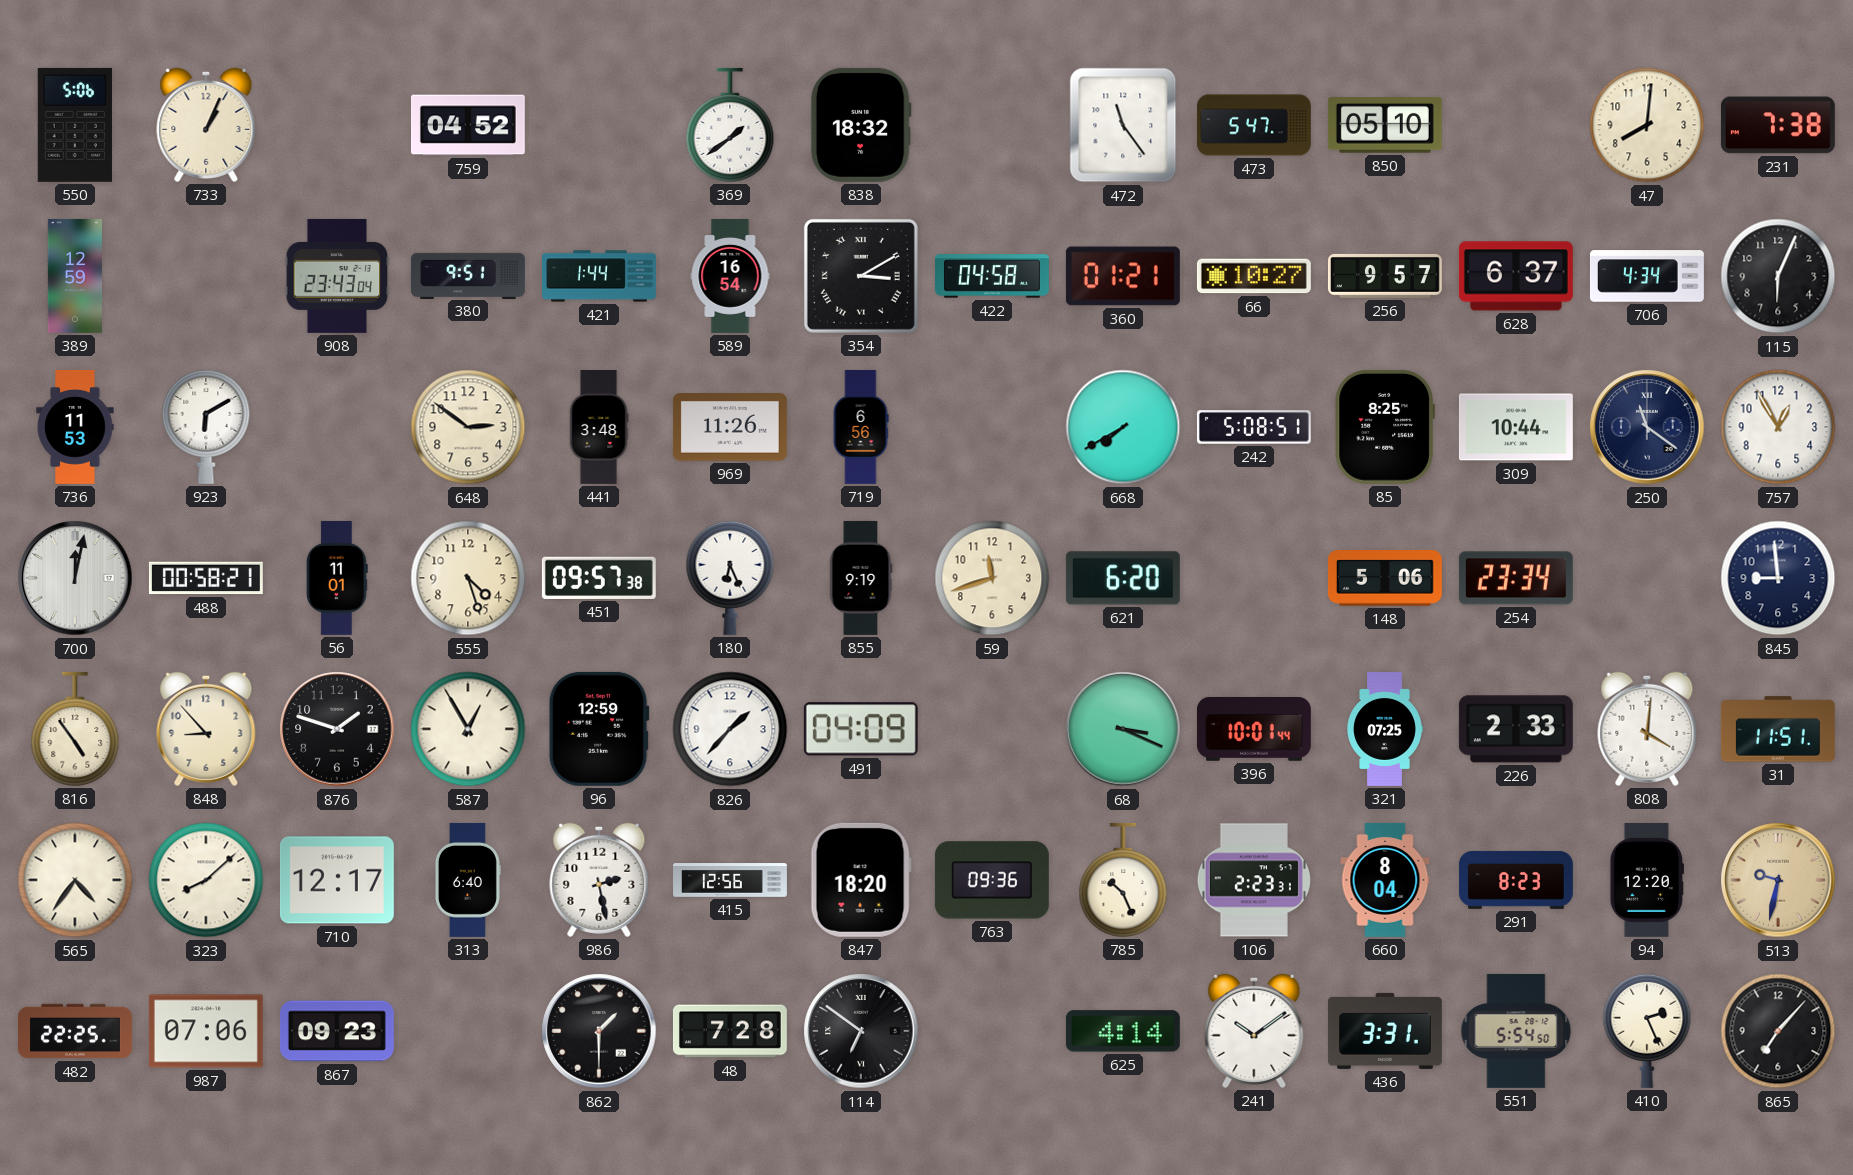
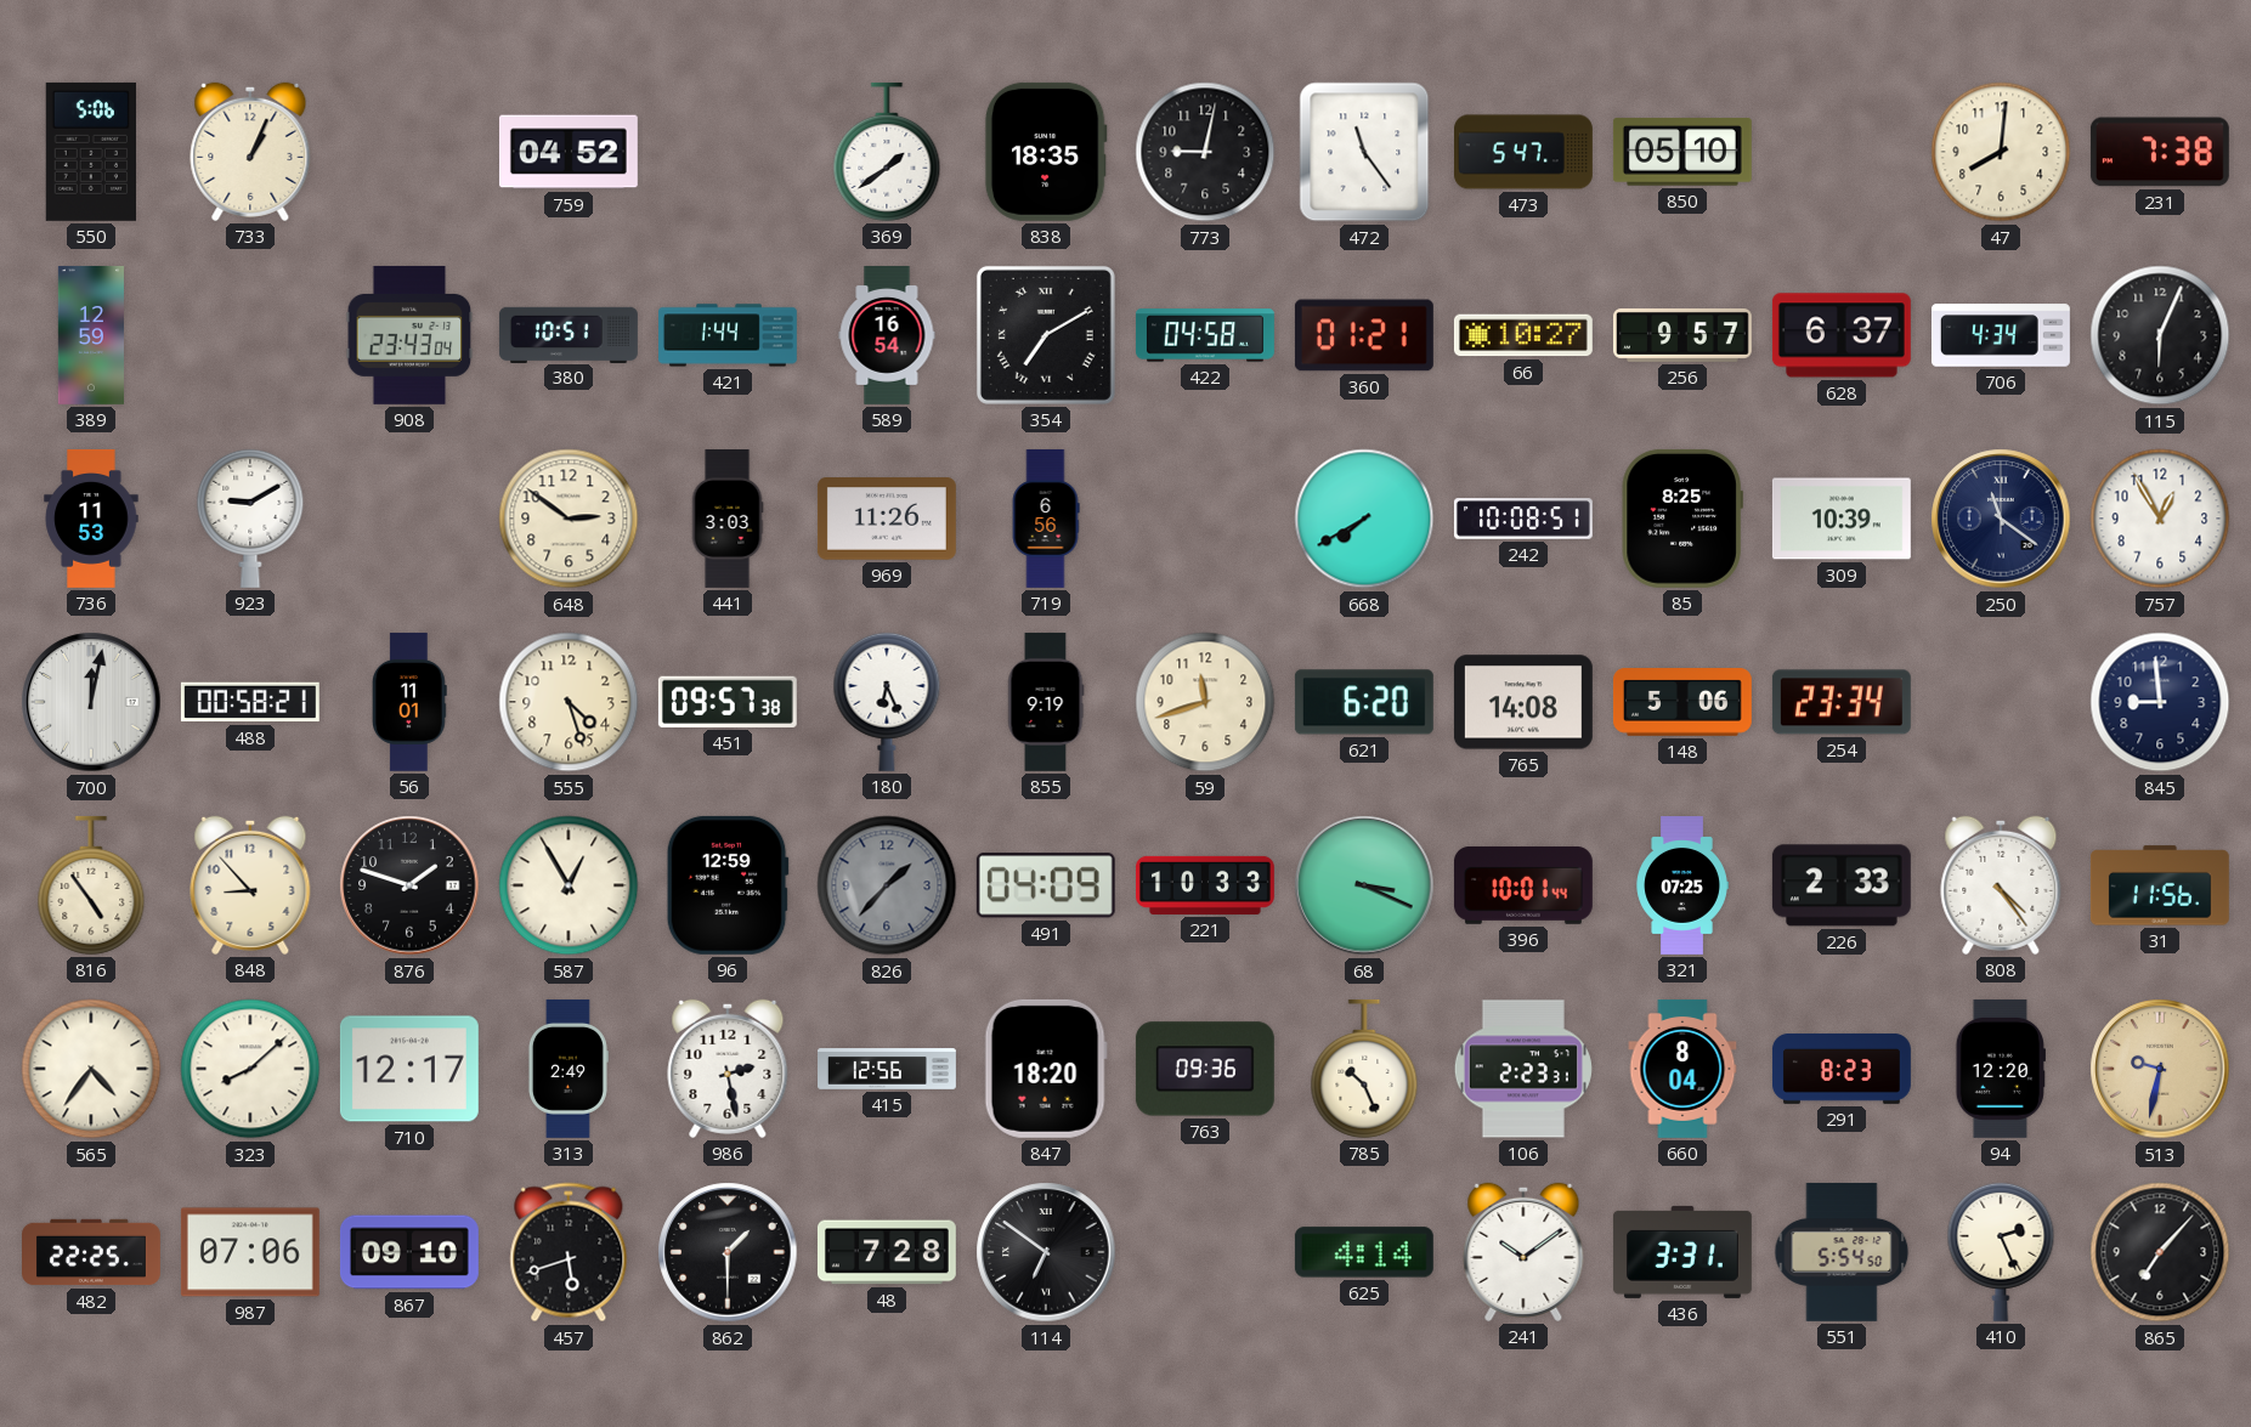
838: 18:32 -> 18:35
773: none -> 9:02
380: 9:51 -> 10:51
354: 3:10 -> 7:10
923: 6:10 -> 9:10
441: 3:48 -> 3:03
242: 5:08 -> 10:08
309: 10:44 -> 10:39
765: none -> 14:08
826 dial: white -> grey
221: none -> 10:33
808: 4:01 -> 4:24
31: 11:51 -> 11:56
313: 6:40 -> 2:49
867: 09:23 -> 09:10
457: none -> 5:42
